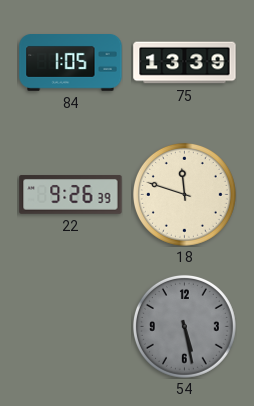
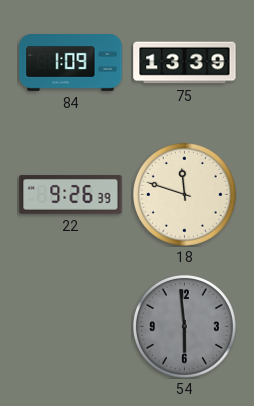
84: 1:05 -> 1:09
54: 5:28 -> 5:59
